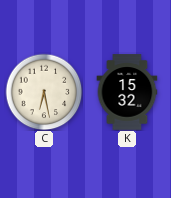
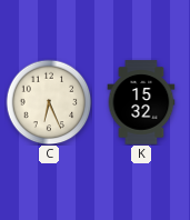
C: 6:28 -> 6:26
